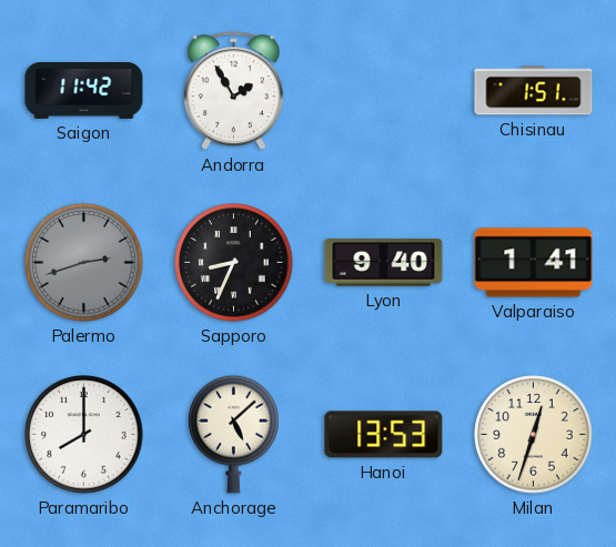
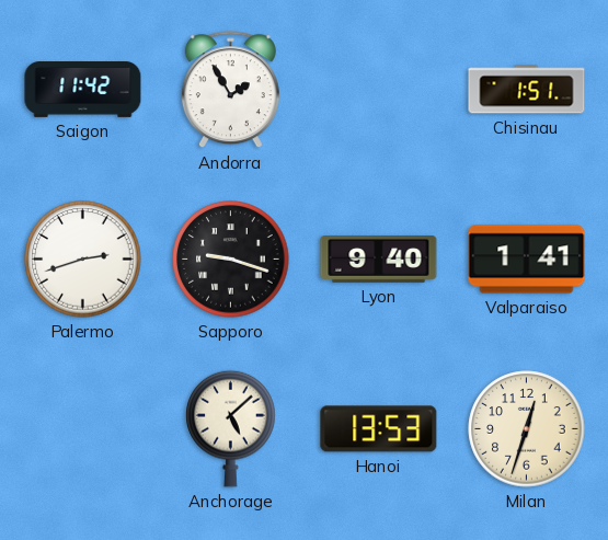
Palermo dial: grey -> white
Sapporo: 8:34 -> 9:18
Paramaribo: 8:00 -> none
